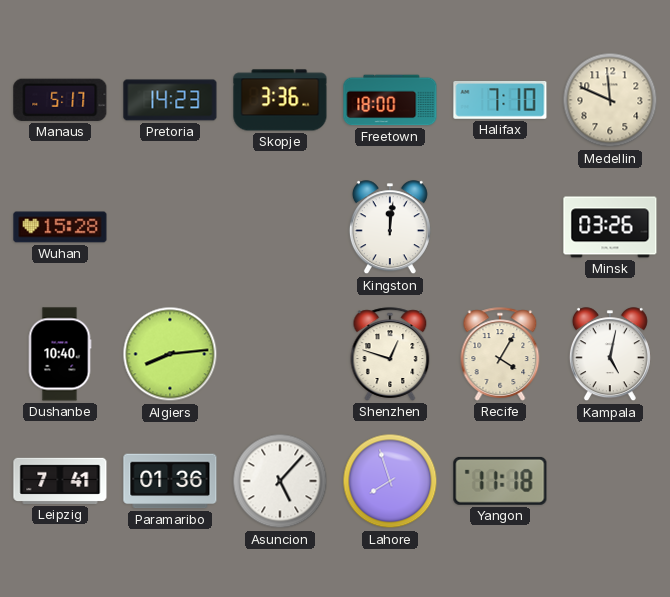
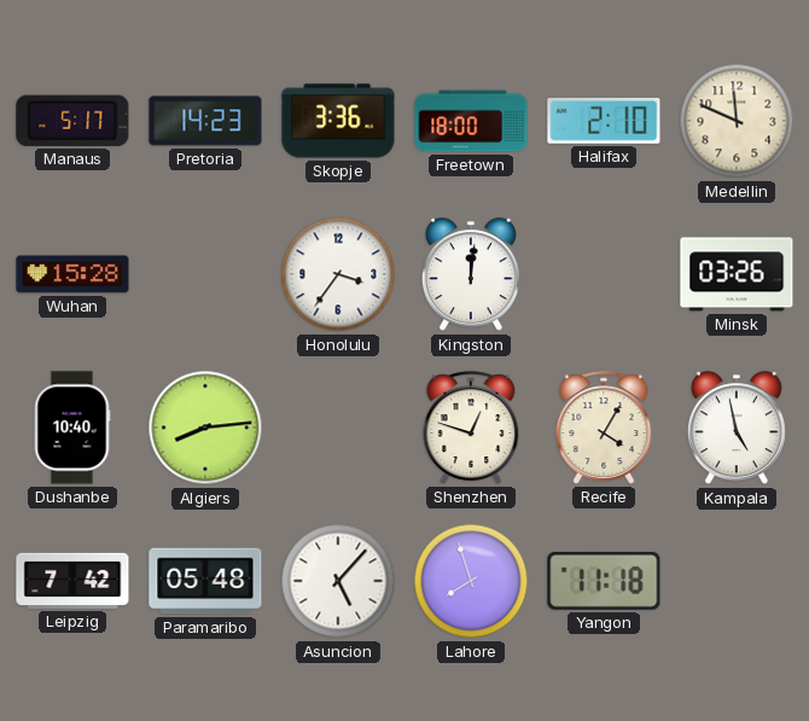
Halifax: 7:10 -> 2:10
Honolulu: none -> 3:36
Kampala: 5:02 -> 4:58
Leipzig: 7:41 -> 7:42
Paramaribo: 01:36 -> 05:48
